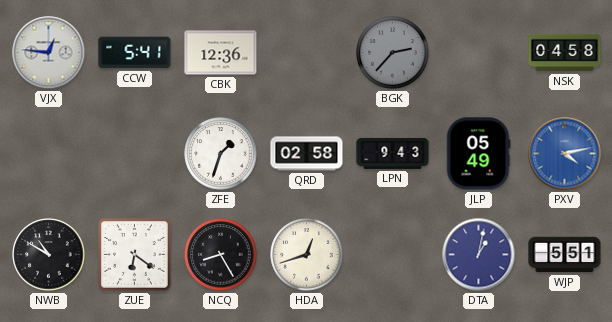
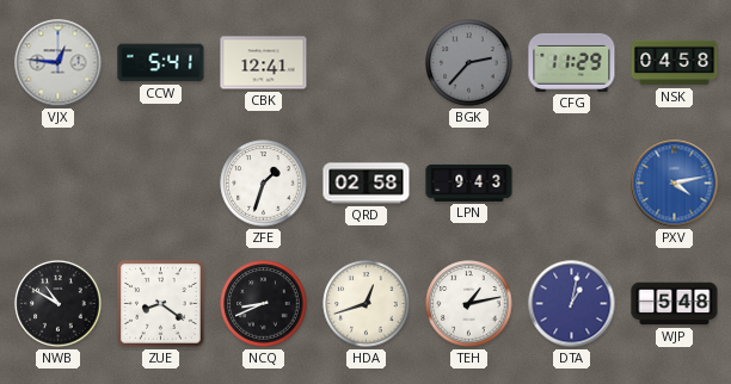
CBK: 12:36 -> 12:41
CFG: none -> 11:29
JLP: 05:49 -> none
ZUE: 6:21 -> 8:21
NCQ: 8:25 -> 8:41
TEH: none -> 1:13
WJP: 5:51 -> 5:48
